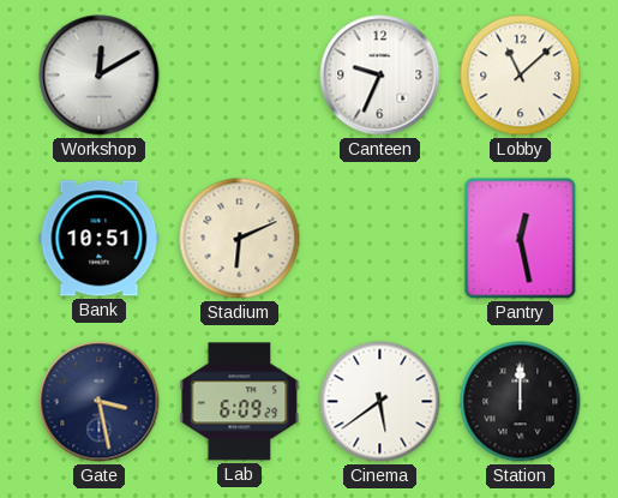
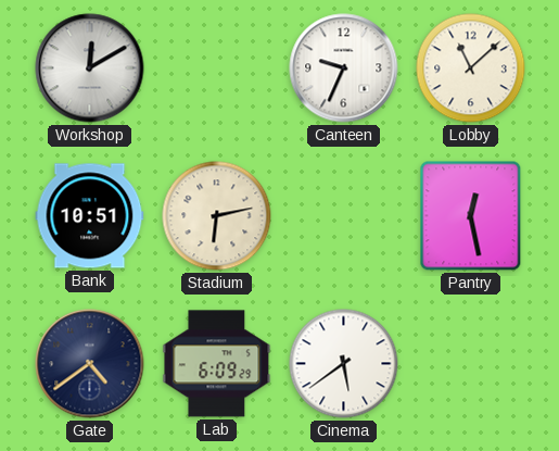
Stadium: 6:11 -> 6:13
Gate: 3:28 -> 4:39
Station: 12:00 -> none
